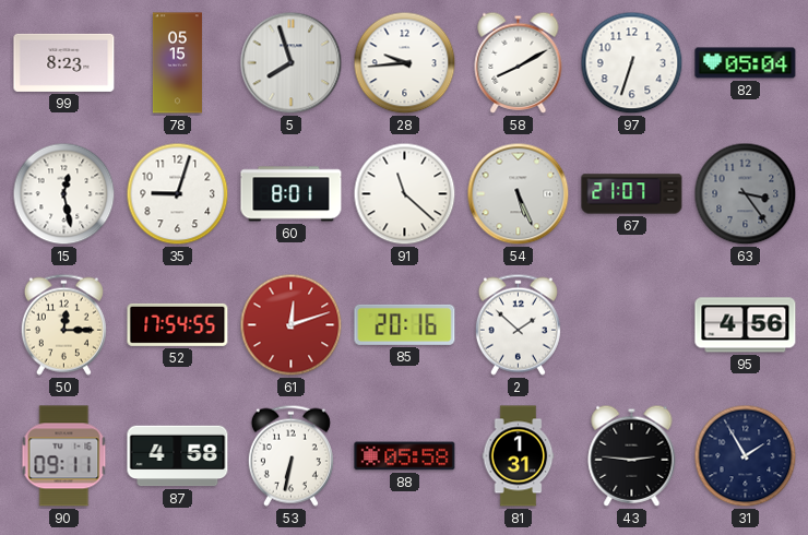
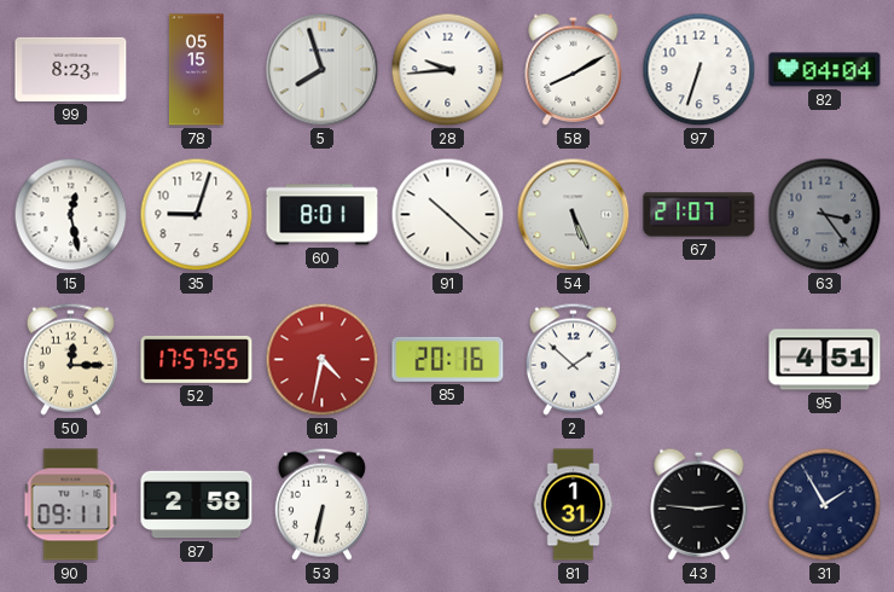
82: 05:04 -> 04:04
91: 11:22 -> 10:22
52: 17:54 -> 17:57
61: 12:12 -> 4:32
95: 4:56 -> 4:51
87: 4:58 -> 2:58
88: 05:58 -> none
